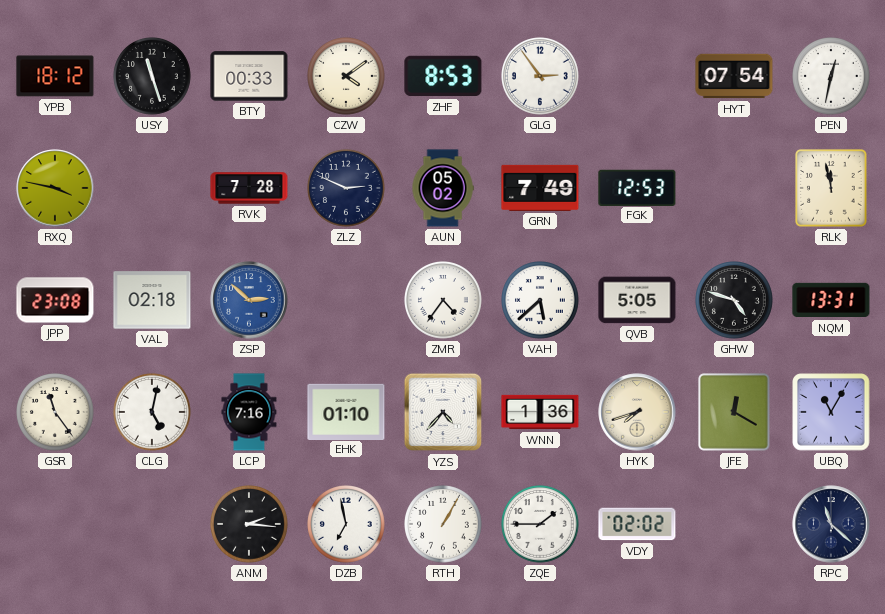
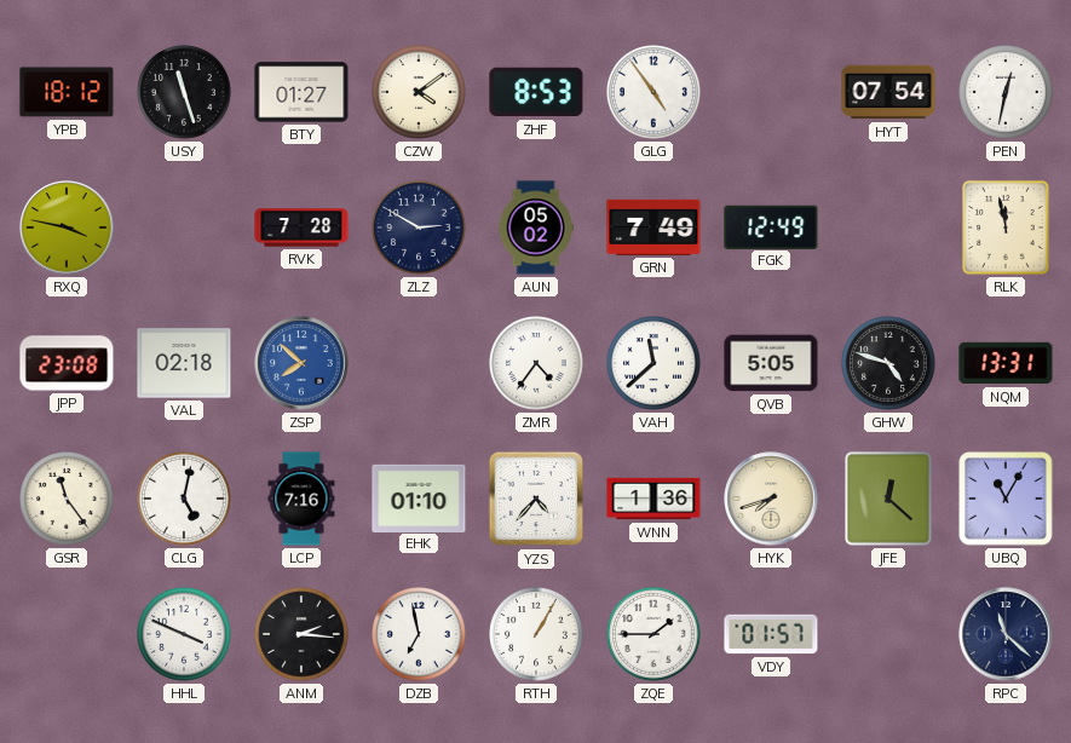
BTY: 00:33 -> 01:27
GLG: 2:54 -> 4:54
ZLZ: 2:49 -> 2:50
FGK: 12:53 -> 12:49
ZSP: 2:52 -> 7:52
VAH: 5:38 -> 11:38
JFE: 12:20 -> 12:22
HHL: none -> 3:49
VDY: 02:02 -> 01:57
